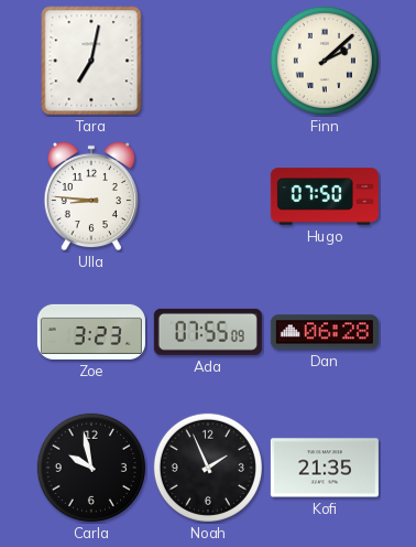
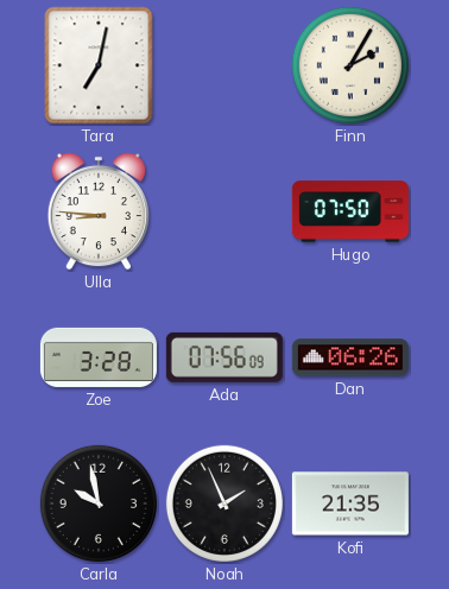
Finn: 2:08 -> 2:05
Zoe: 3:23 -> 3:28
Ada: 07:55 -> 07:56
Dan: 06:28 -> 06:26
